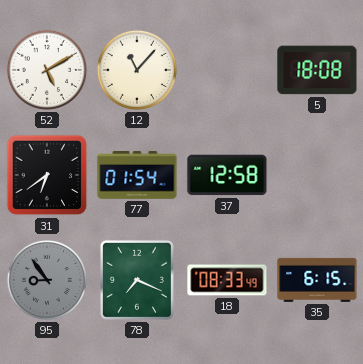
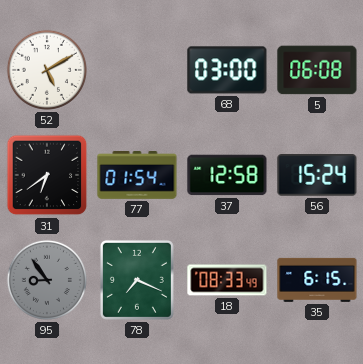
12: 11:07 -> none
68: none -> 03:00
5: 18:08 -> 06:08
56: none -> 15:24
